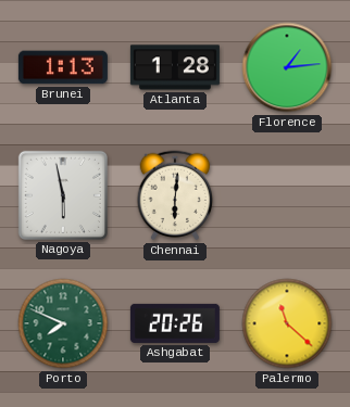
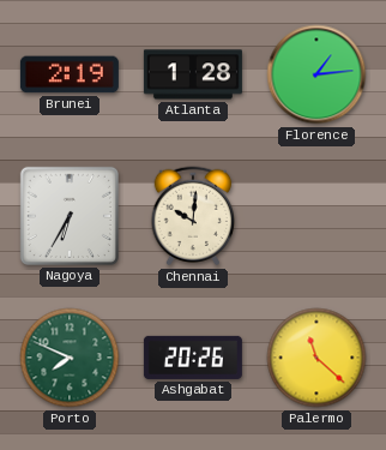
Brunei: 1:13 -> 2:19
Nagoya: 5:58 -> 6:35
Chennai: 6:01 -> 10:01
